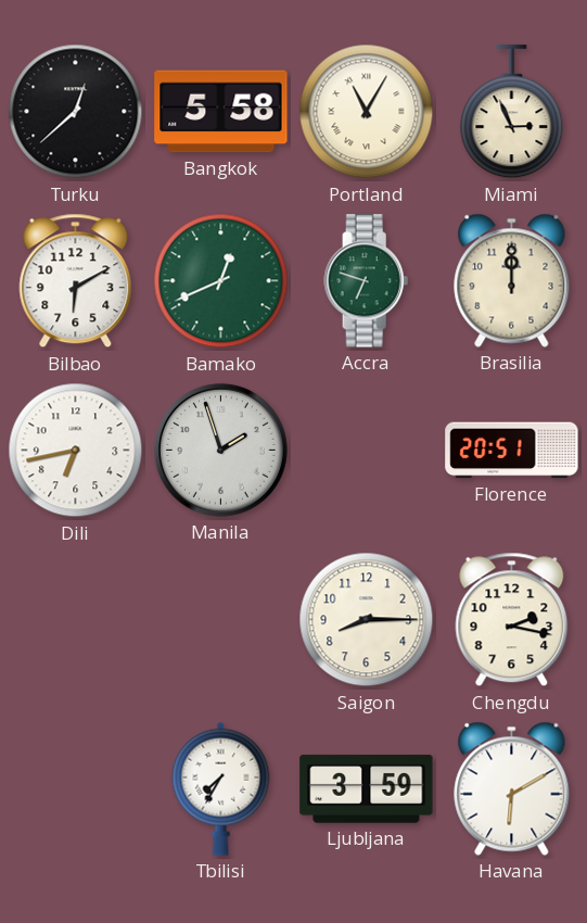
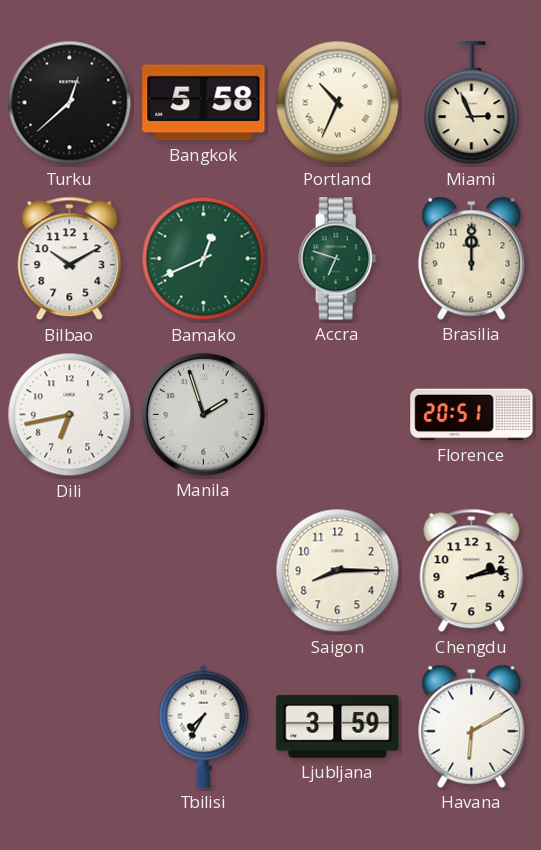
Portland: 11:05 -> 10:34
Bilbao: 6:10 -> 10:10
Chengdu: 2:17 -> 2:13
